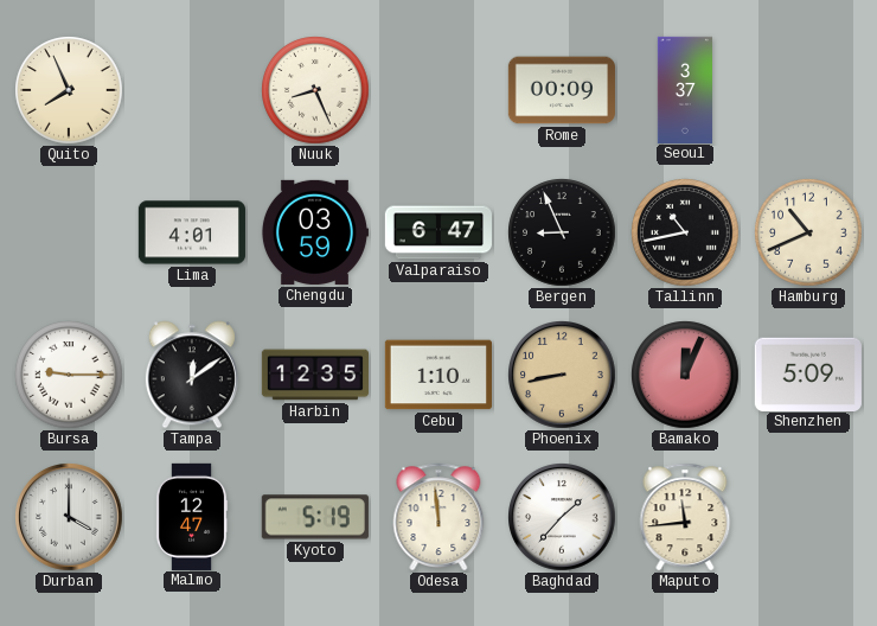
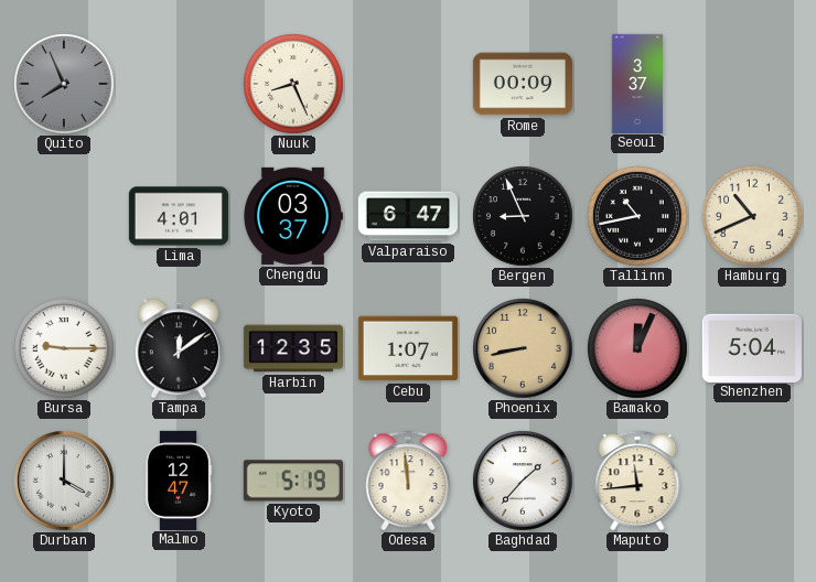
Quito dial: cream -> grey
Chengdu: 03:59 -> 03:37
Cebu: 1:10 -> 1:07
Shenzhen: 5:09 -> 5:04
